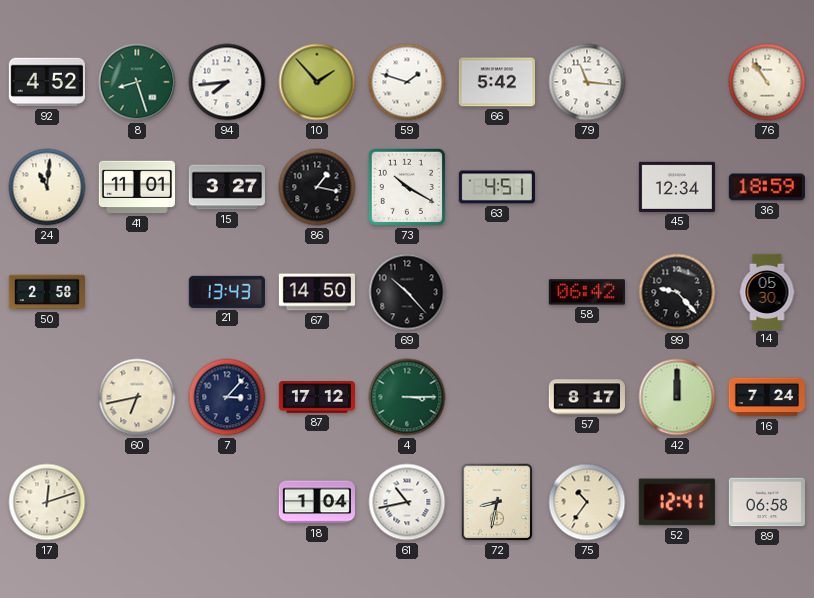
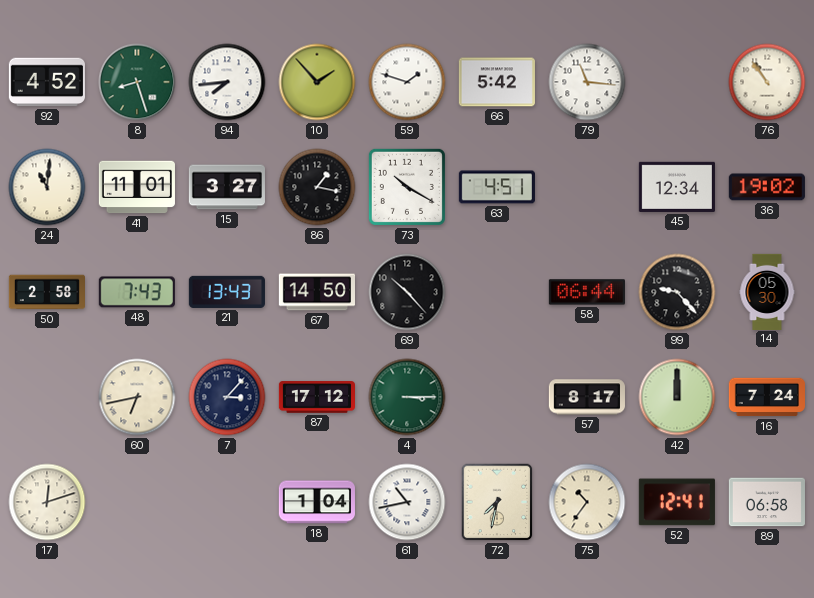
36: 18:59 -> 19:02
48: none -> 7:43
58: 06:42 -> 06:44
72: 8:32 -> 7:32
